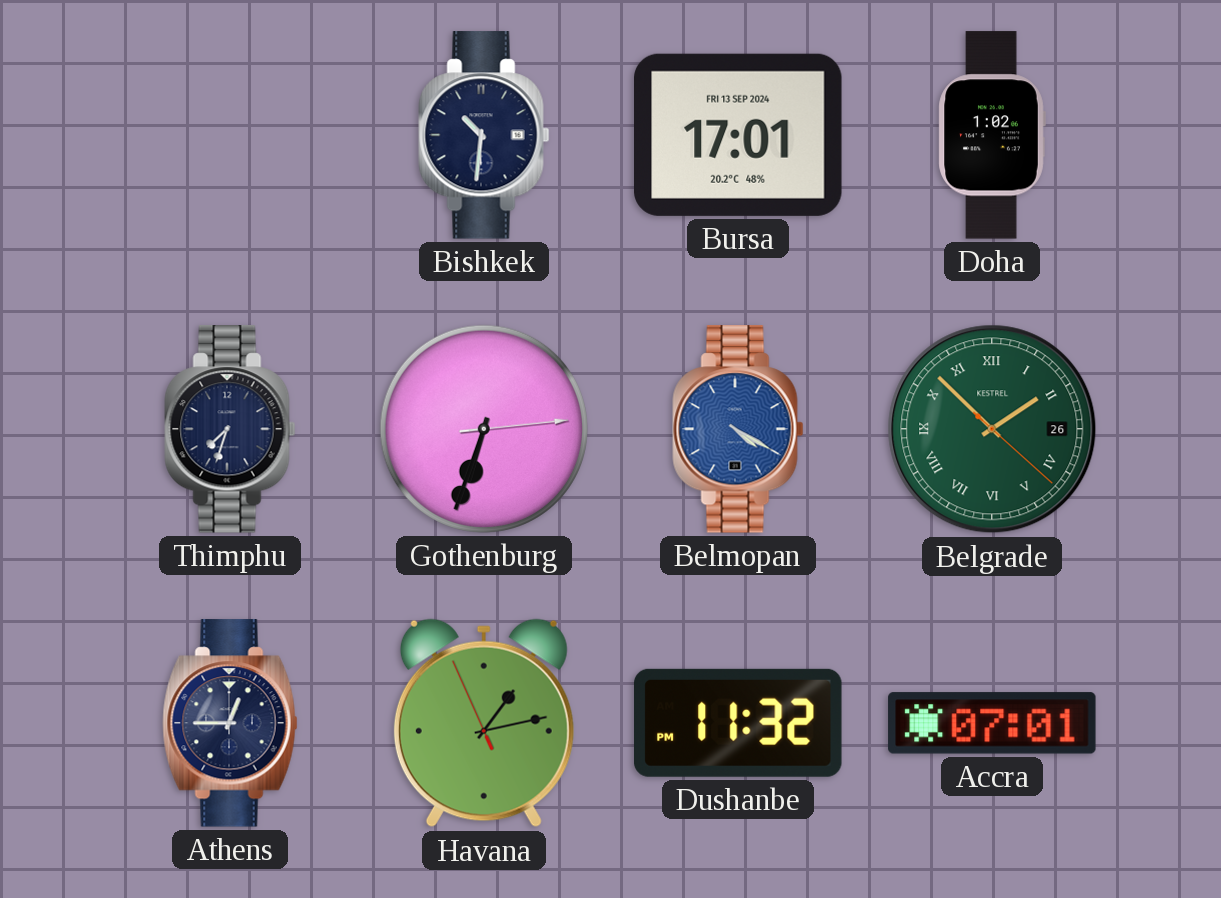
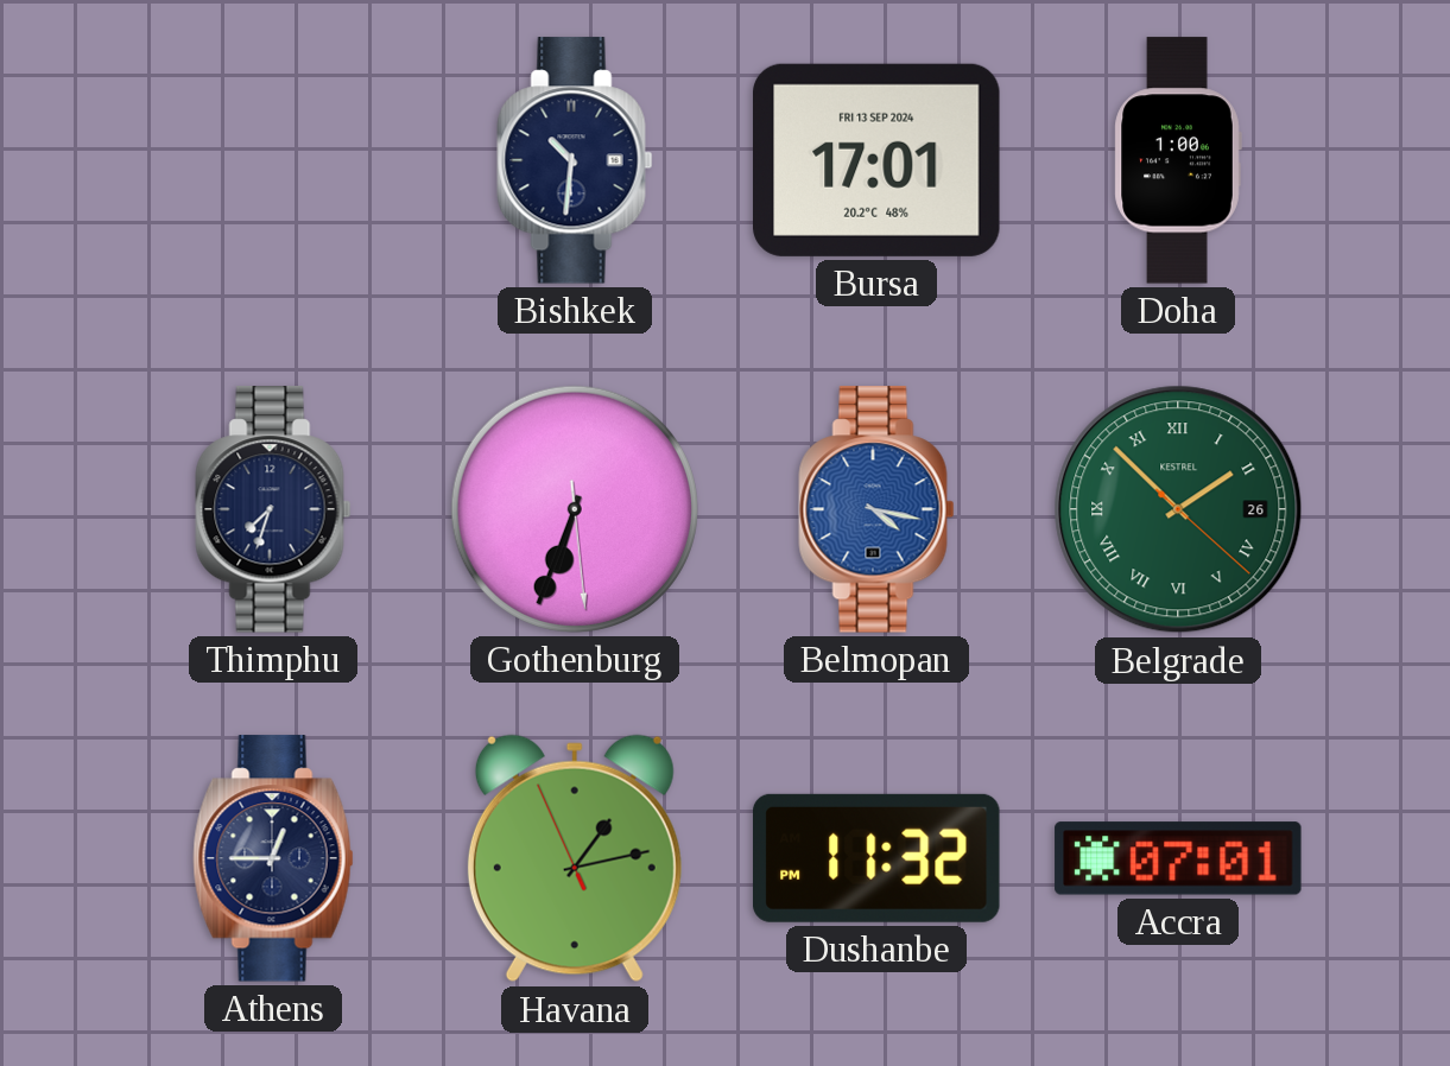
Doha: 1:02 -> 1:00
Gothenburg: 6:33:14 -> 6:33:29
Belmopan: 4:20 -> 4:17
